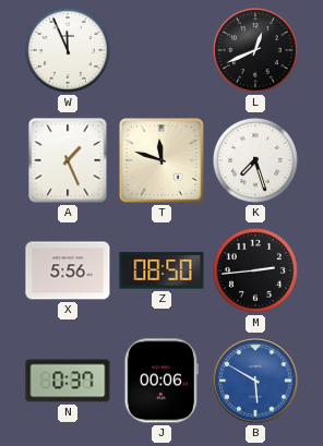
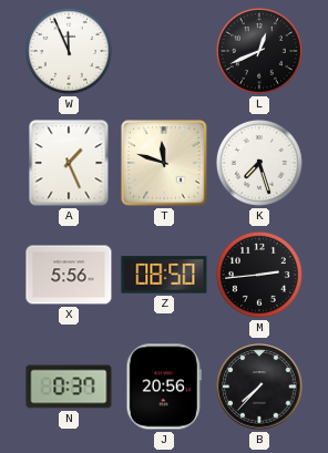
J: 00:06 -> 20:56
B: 5:50 -> 7:37
B dial: blue -> black
